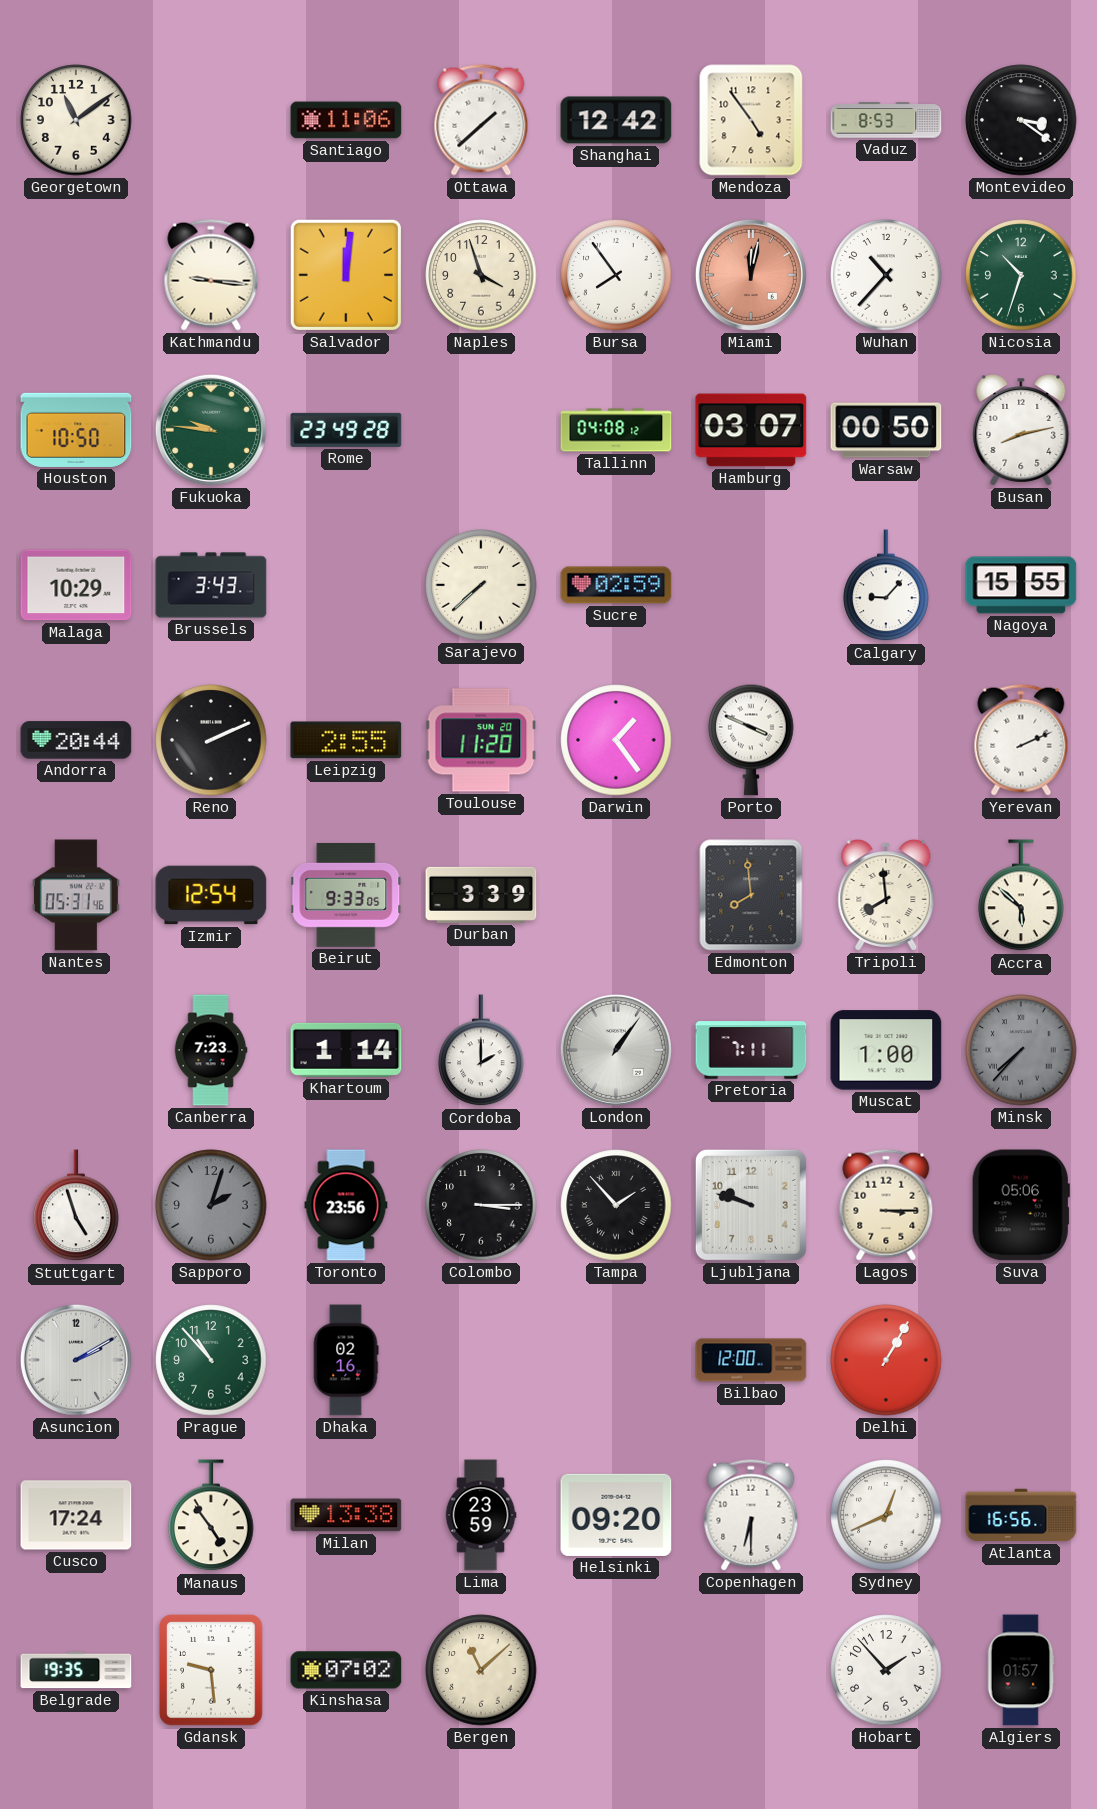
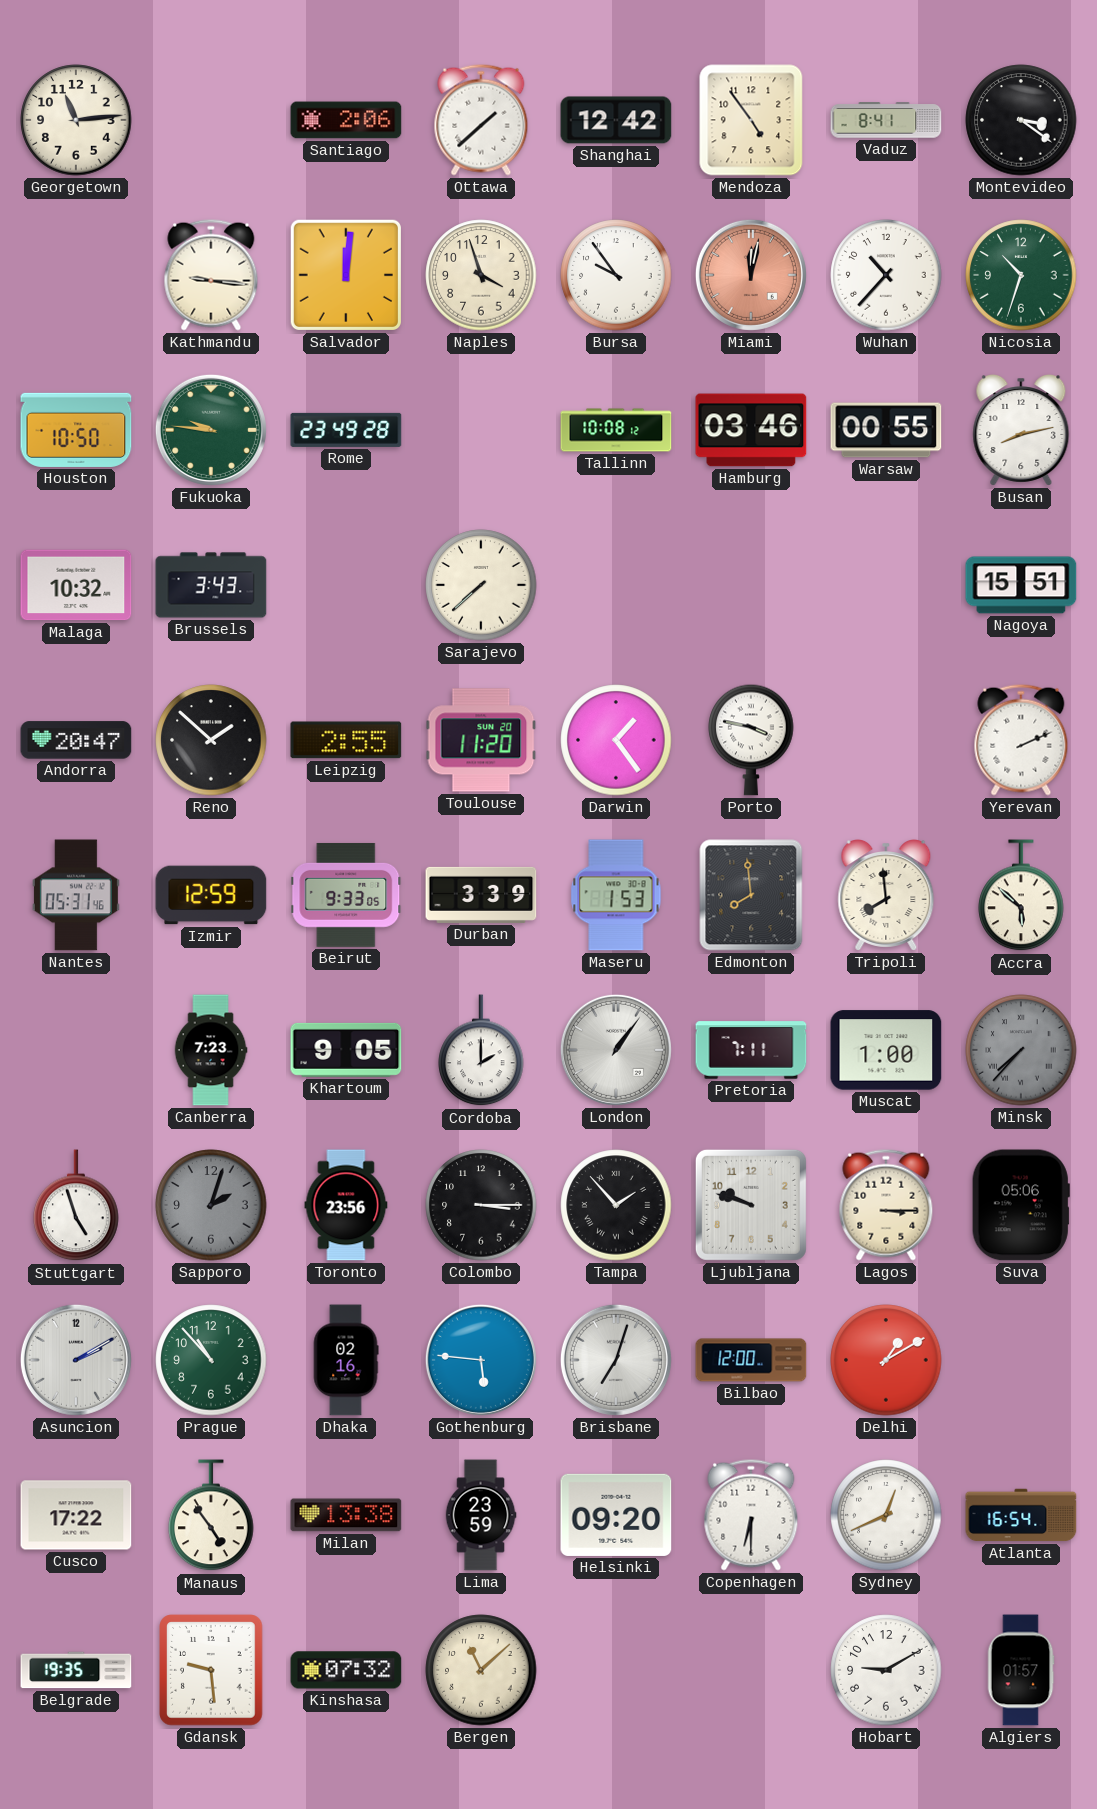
Georgetown: 11:09 -> 11:14
Santiago: 11:06 -> 2:06
Vaduz: 8:53 -> 8:41
Bursa: 7:54 -> 9:54
Tallinn: 04:08 -> 10:08
Hamburg: 03:07 -> 03:46
Warsaw: 00:50 -> 00:55
Malaga: 10:29 -> 10:32
Sucre: 02:59 -> none
Calgary: 9:07 -> none
Nagoya: 15:55 -> 15:51
Andorra: 20:44 -> 20:47
Reno: 2:11 -> 1:52
Porto: 3:49 -> 3:47
Izmir: 12:54 -> 12:59
Maseru: none -> 1:53
Khartoum: 1:14 -> 9:05
Gothenburg: none -> 5:46
Brisbane: none -> 7:03
Delhi: 1:05 -> 1:10
Cusco: 17:24 -> 17:22
Atlanta: 16:56 -> 16:54
Kinshasa: 07:02 -> 07:32
Hobart: 1:53 -> 9:10
